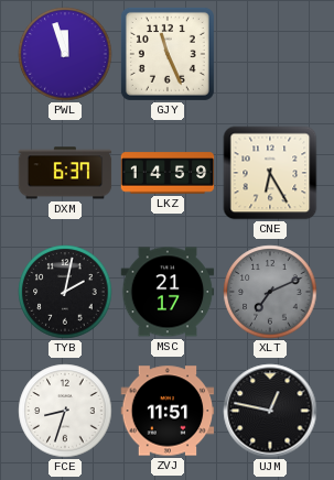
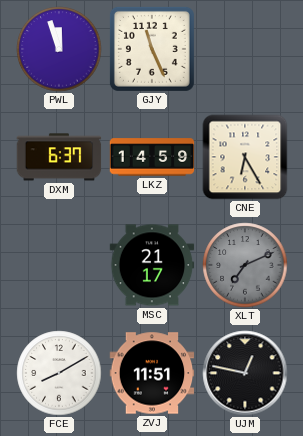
TYB: 2:02 -> none
FCE: 8:33 -> 8:10
